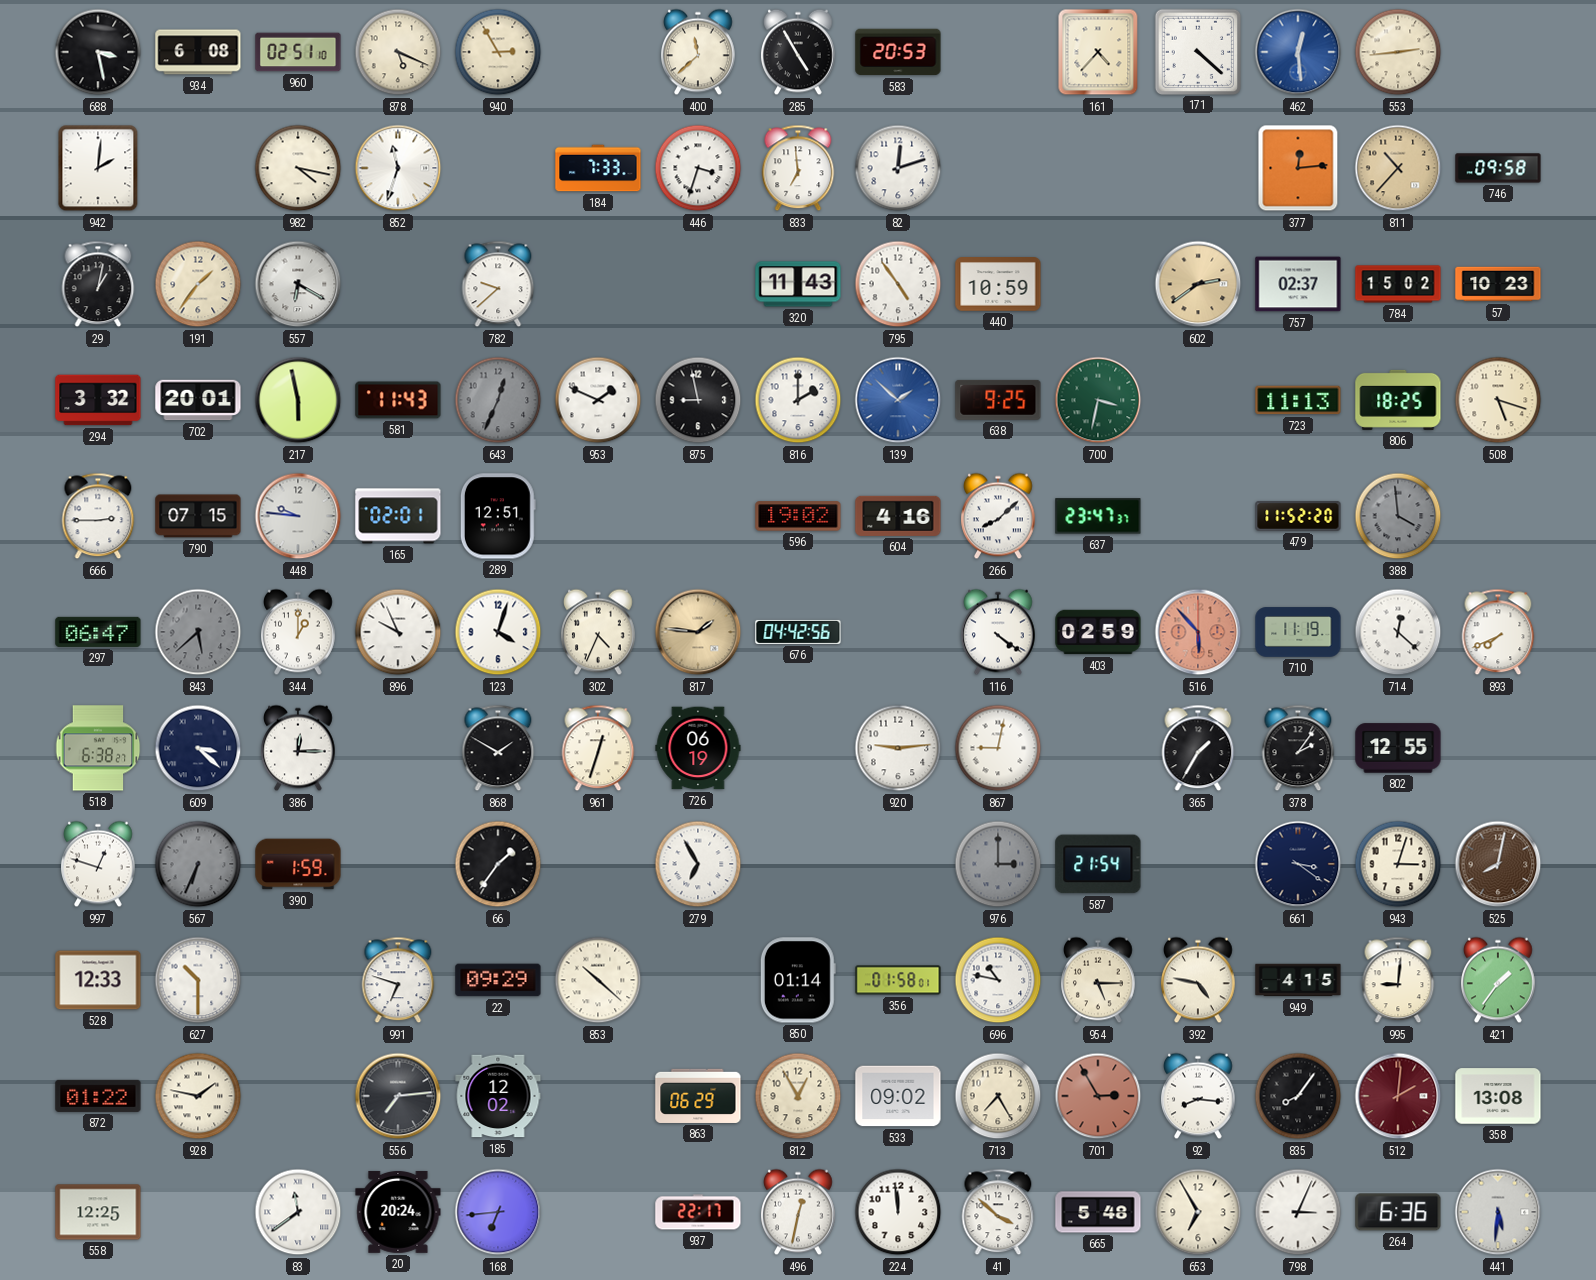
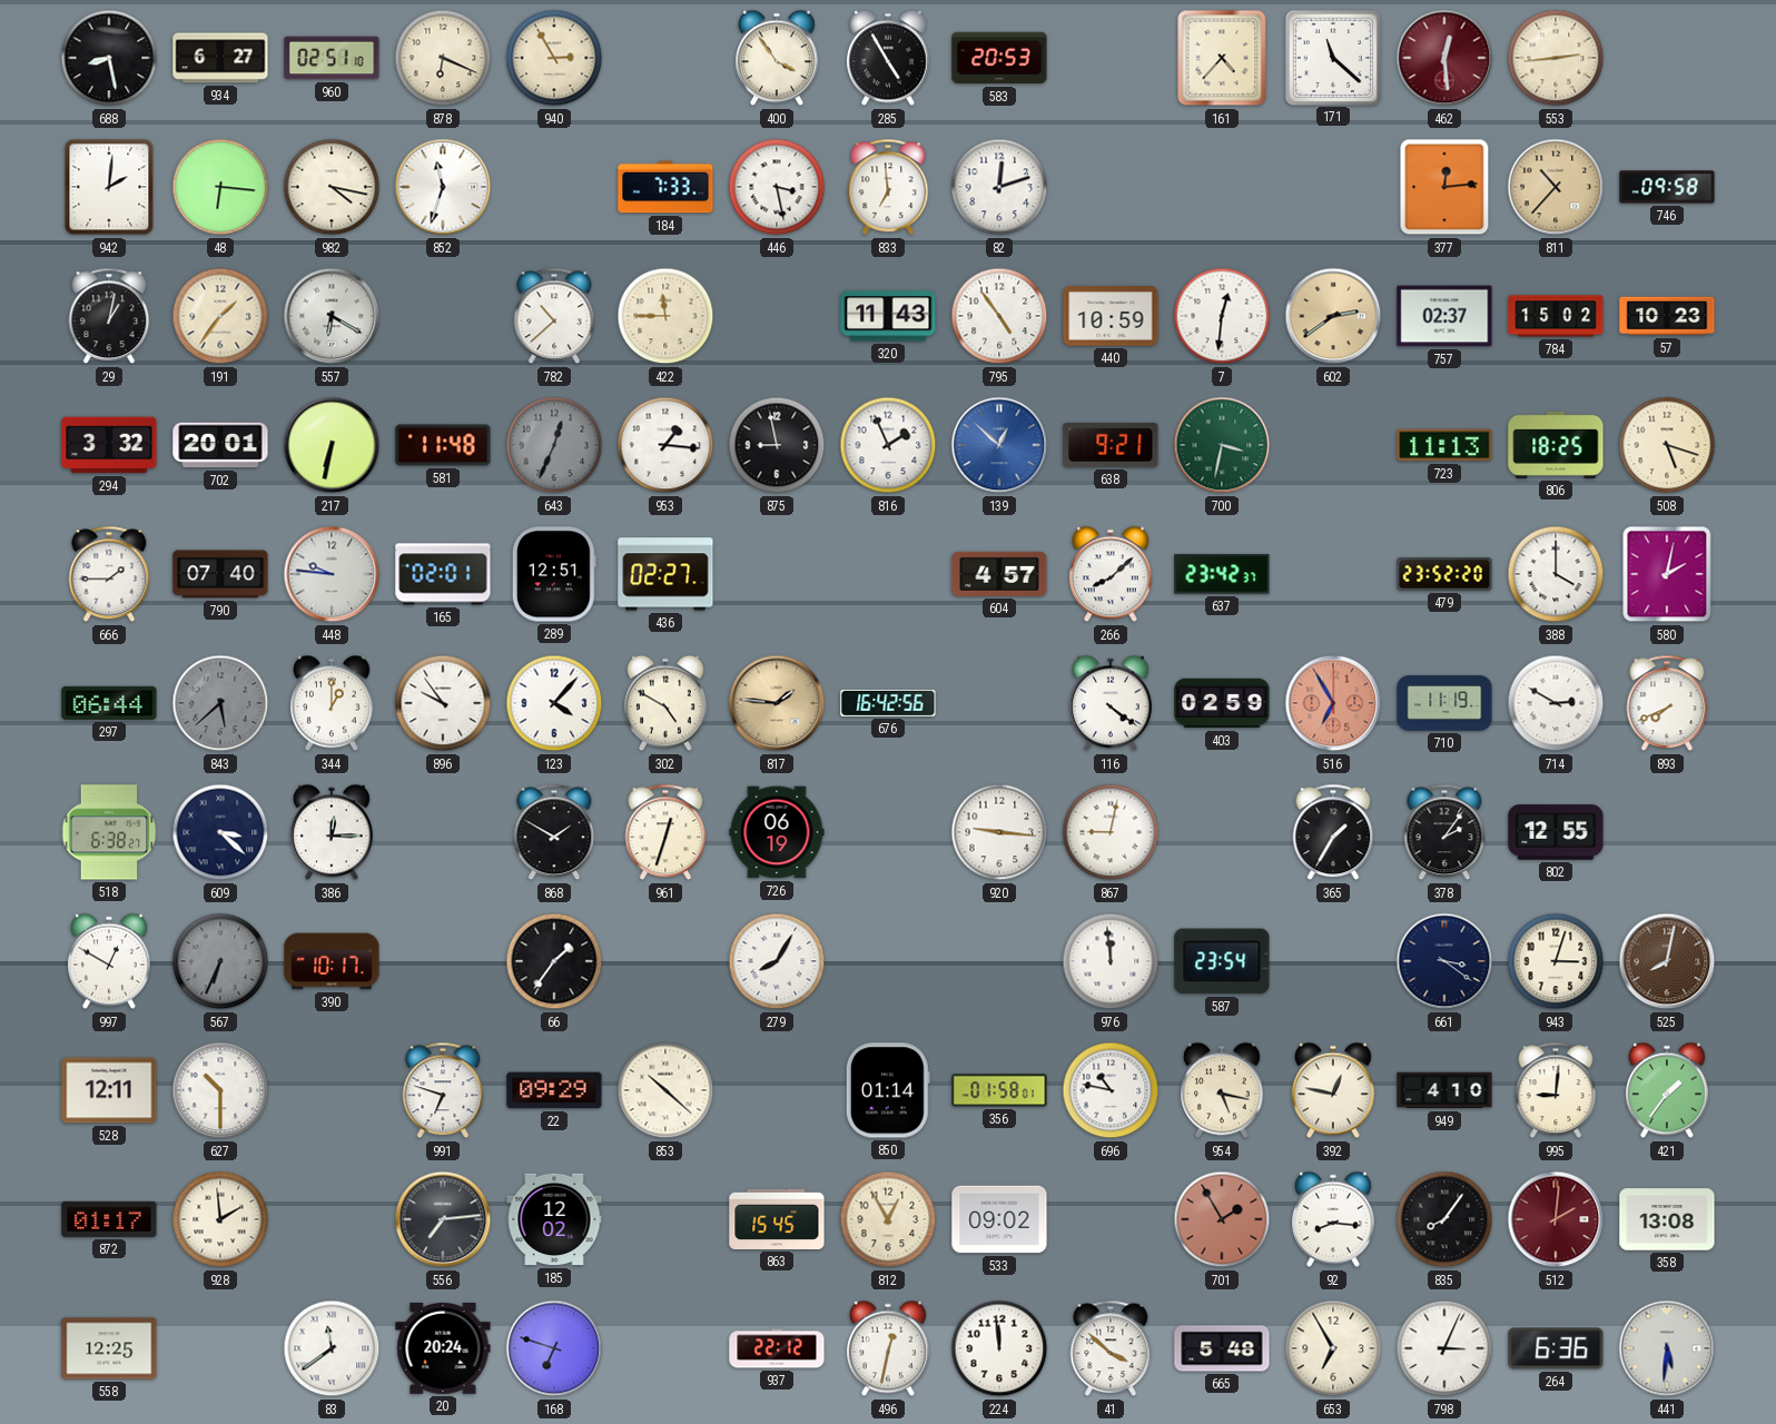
688: 3:28 -> 8:28
934: 6:08 -> 6:27
878: 5:19 -> 6:19
400: 11:38 -> 3:54
171: 4:22 -> 11:22
462 dial: blue -> burgundy
48: none -> 6:16
446: 3:33 -> 3:28
782: 9:38 -> 10:38
422: none -> 11:45
7: none -> 12:31
217: 5:58 -> 6:32
581: 11:43 -> 11:48
953: 1:49 -> 1:16
816: 2:00 -> 1:56
139: 1:52 -> 12:52
638: 9:25 -> 9:21
666: 2:45 -> 1:45
790: 07:15 -> 07:40
436: none -> 02:27
596: 19:02 -> none
604: 4:16 -> 4:57
637: 23:47 -> 23:42
479: 11:52 -> 23:52
388: 3:59 -> 4:00
388 dial: grey -> white
580: none -> 2:02
297: 06:47 -> 06:44
896: 9:56 -> 9:54
123: 4:03 -> 4:07
302: 4:34 -> 4:50
676: 04:42 -> 16:42
516: 5:53 -> 6:55
714: 12:22 -> 2:50
920: 9:14 -> 9:16
997: 12:48 -> 12:50
390: 1:59 -> 10:17
279: 6:55 -> 8:05
976: 3:00 -> 11:59
976 dial: grey -> white
587: 21:54 -> 23:54
528: 12:33 -> 12:11
954: 5:15 -> 5:17
392: 4:47 -> 12:47
949: 4:15 -> 4:10
872: 01:22 -> 01:17
928: 1:47 -> 1:59
863: 06:29 -> 15:45
713: 7:25 -> none
701: 2:55 -> 1:55
168: 6:44 -> 6:48
937: 22:17 -> 22:12
